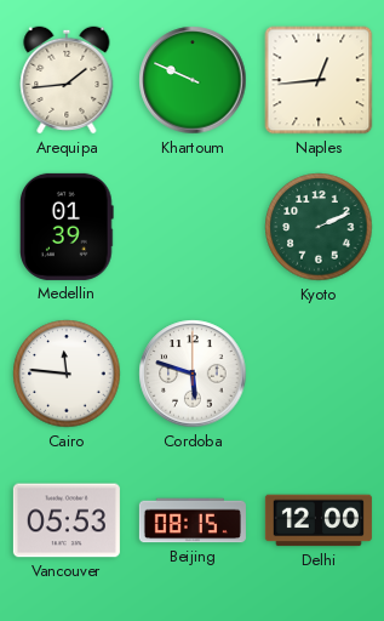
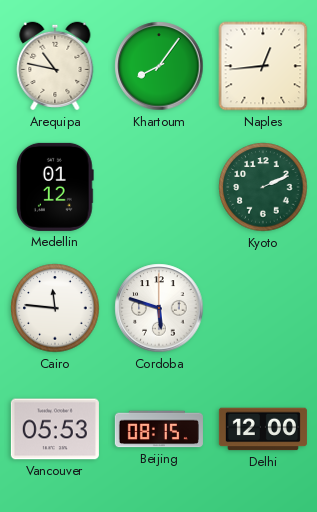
Arequipa: 1:44 -> 10:47
Khartoum: 9:49 -> 8:06
Medellin: 01:39 -> 01:12
